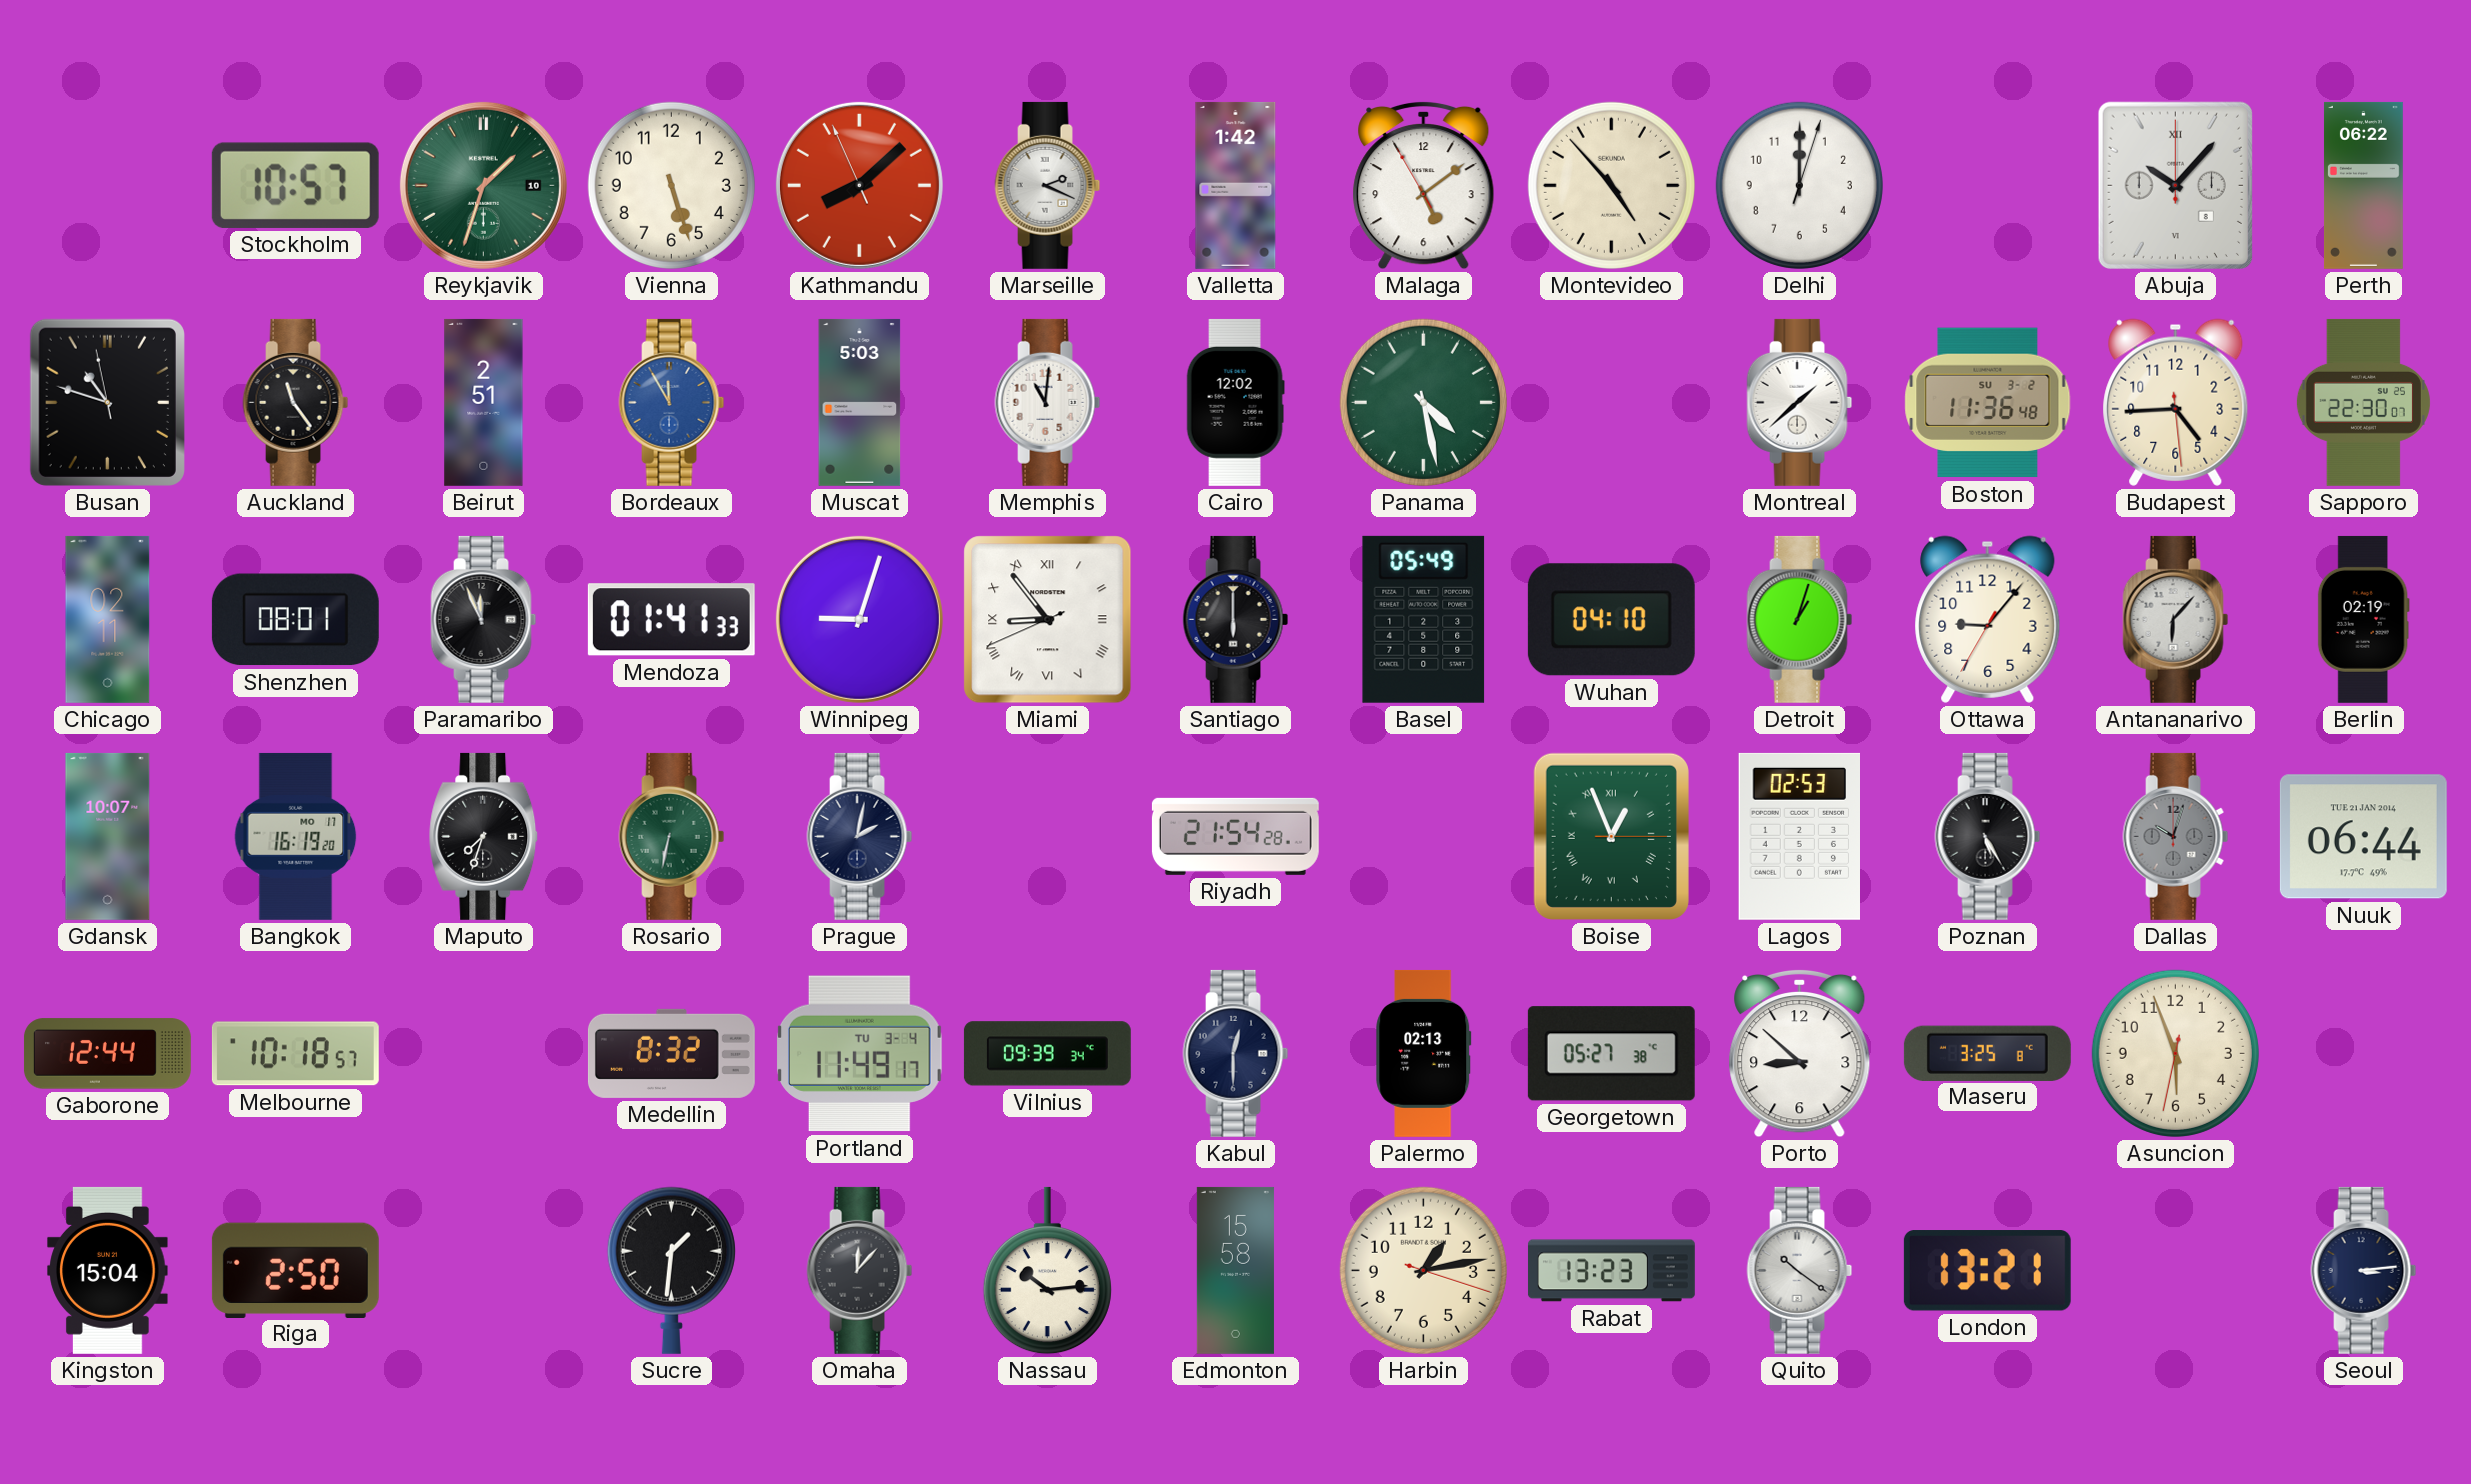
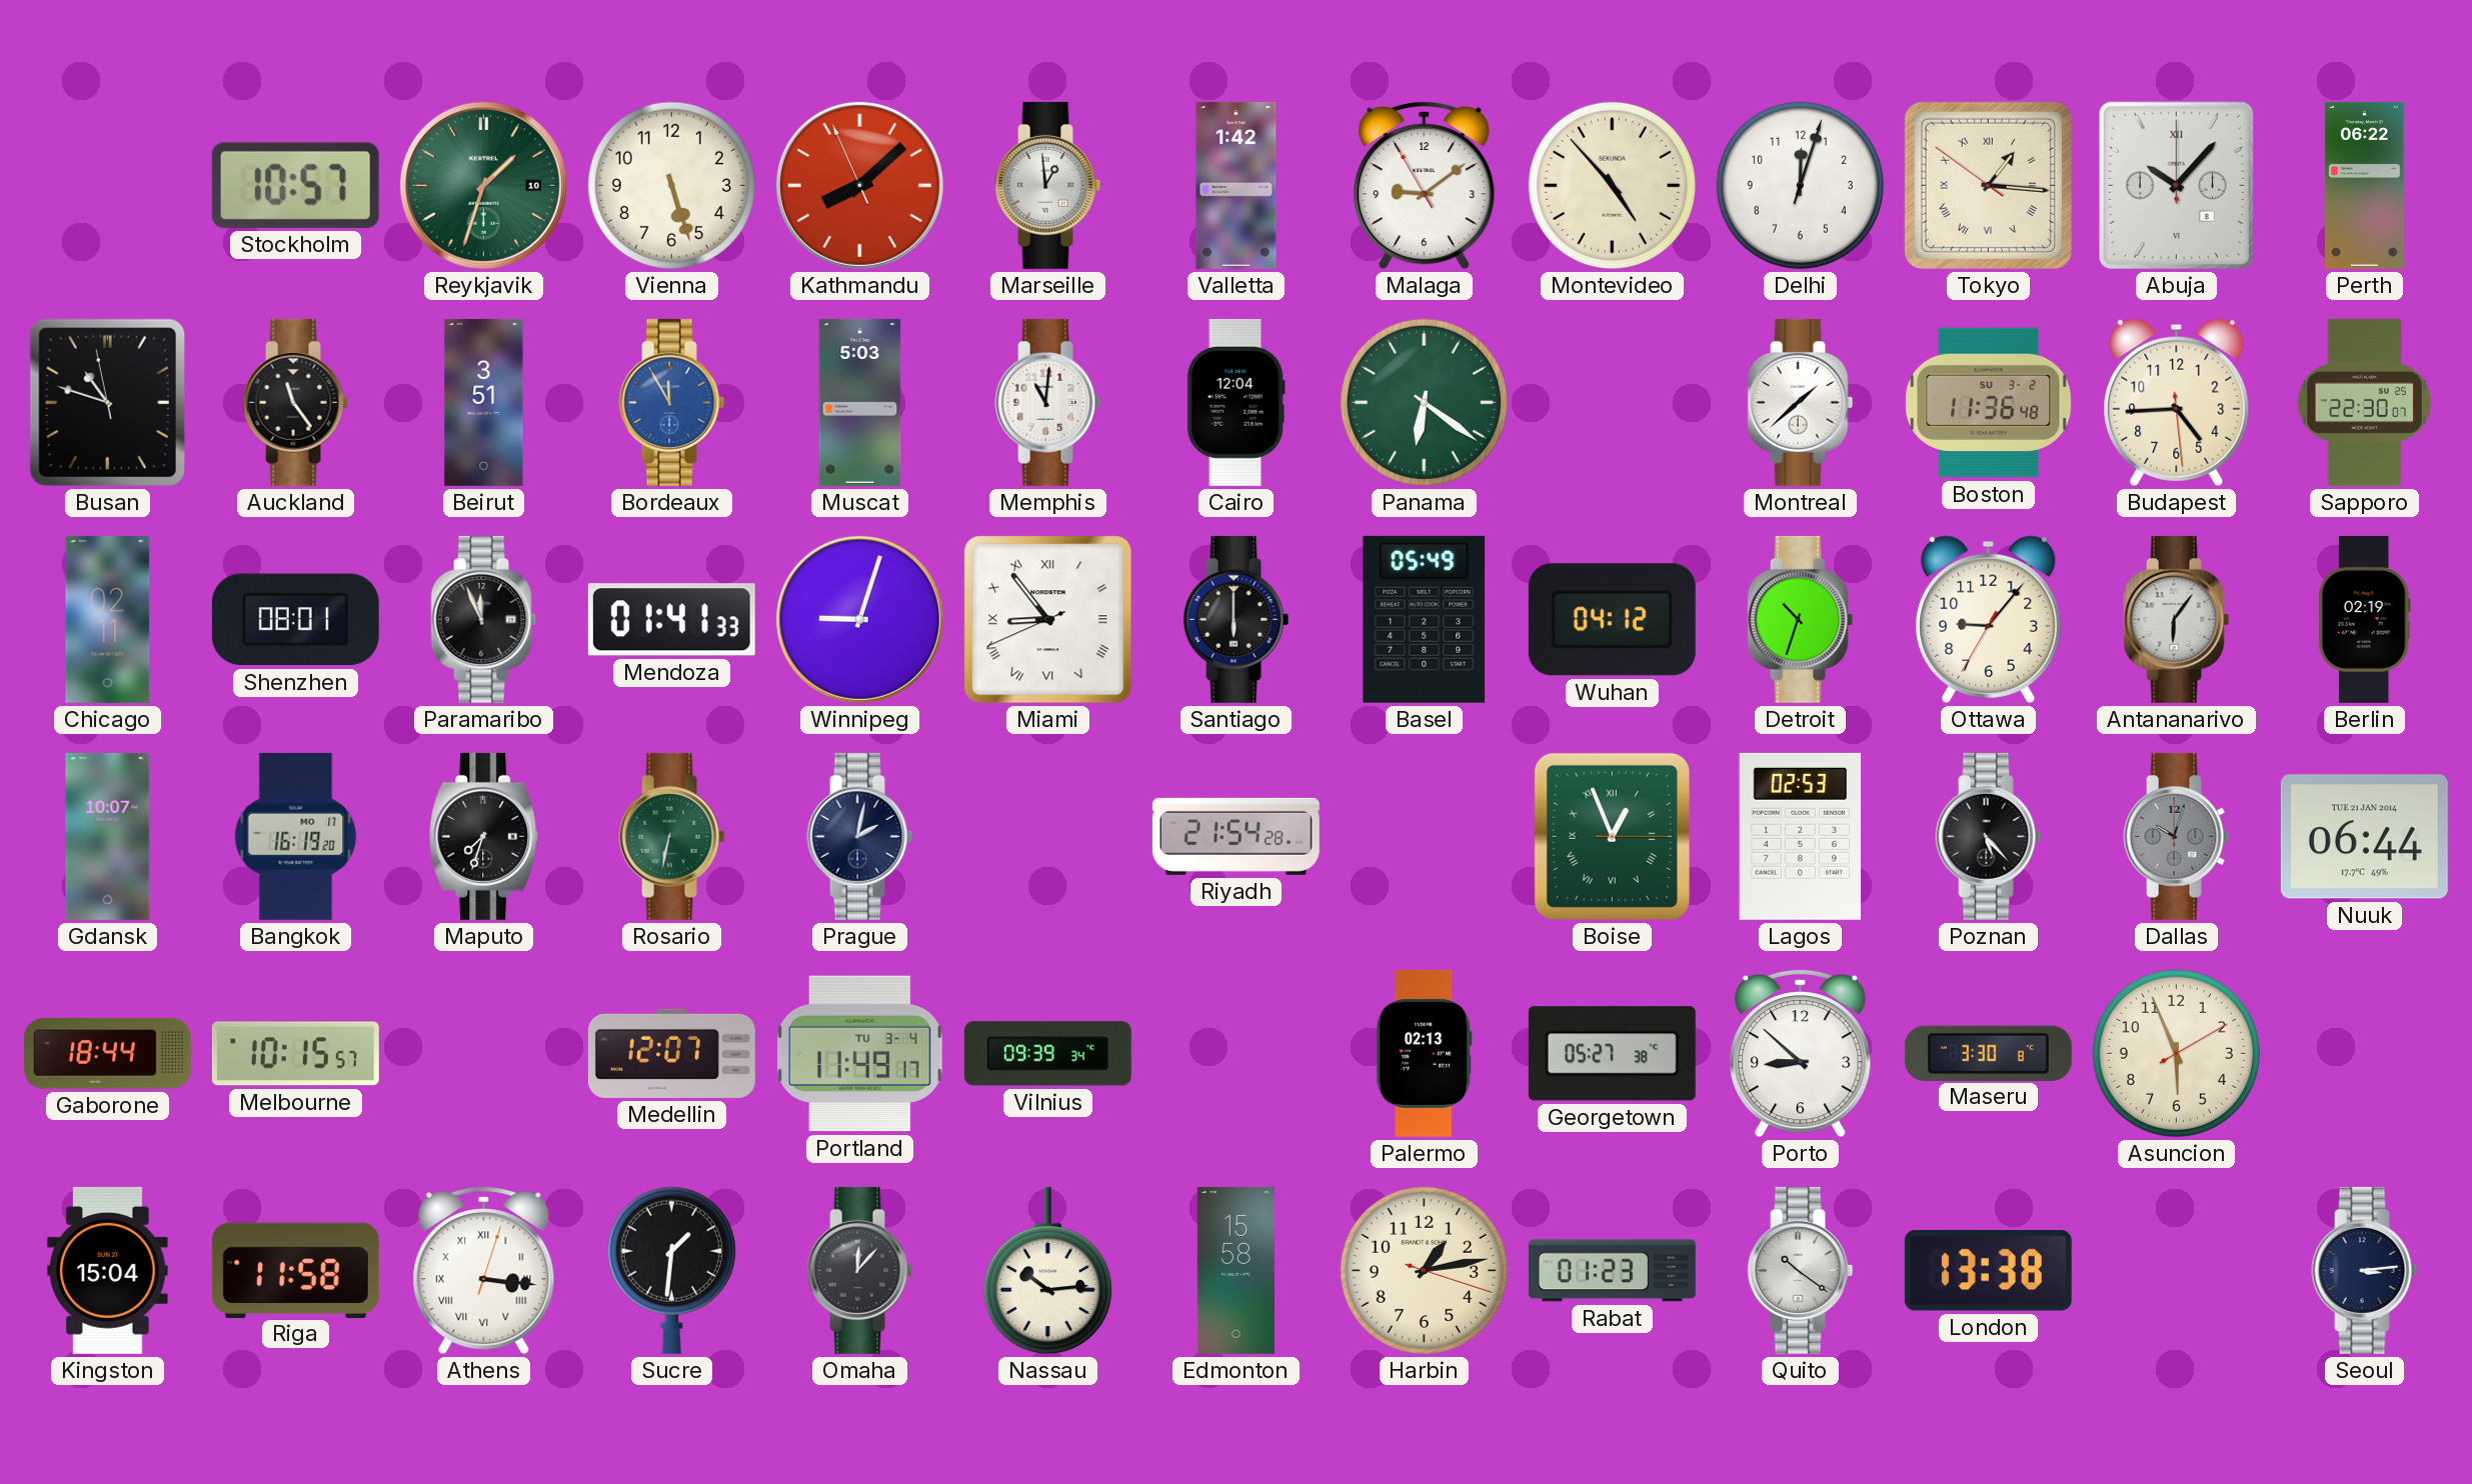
Marseille: 2:19 -> 12:59
Malaga: 5:08 -> 9:08
Delhi: 12:00 -> 12:03
Tokyo: none -> 1:15
Beirut: 2:51 -> 3:51
Cairo: 12:02 -> 12:04
Panama: 4:28 -> 6:21
Wuhan: 04:10 -> 04:12
Detroit: 1:03 -> 10:33
Antananarivo: 6:07 -> 6:06
Poznan: 5:25 -> 5:23
Gaborone: 12:44 -> 18:44
Melbourne: 10:18 -> 10:15
Medellin: 8:32 -> 12:07
Kabul: 12:30 -> none
Maseru: 3:25 -> 3:30
Asuncion: 5:56:32 -> 5:56:10
Riga: 2:50 -> 11:58
Athens: none -> 3:16
Rabat: 13:23 -> 01:23
London: 13:21 -> 13:38
